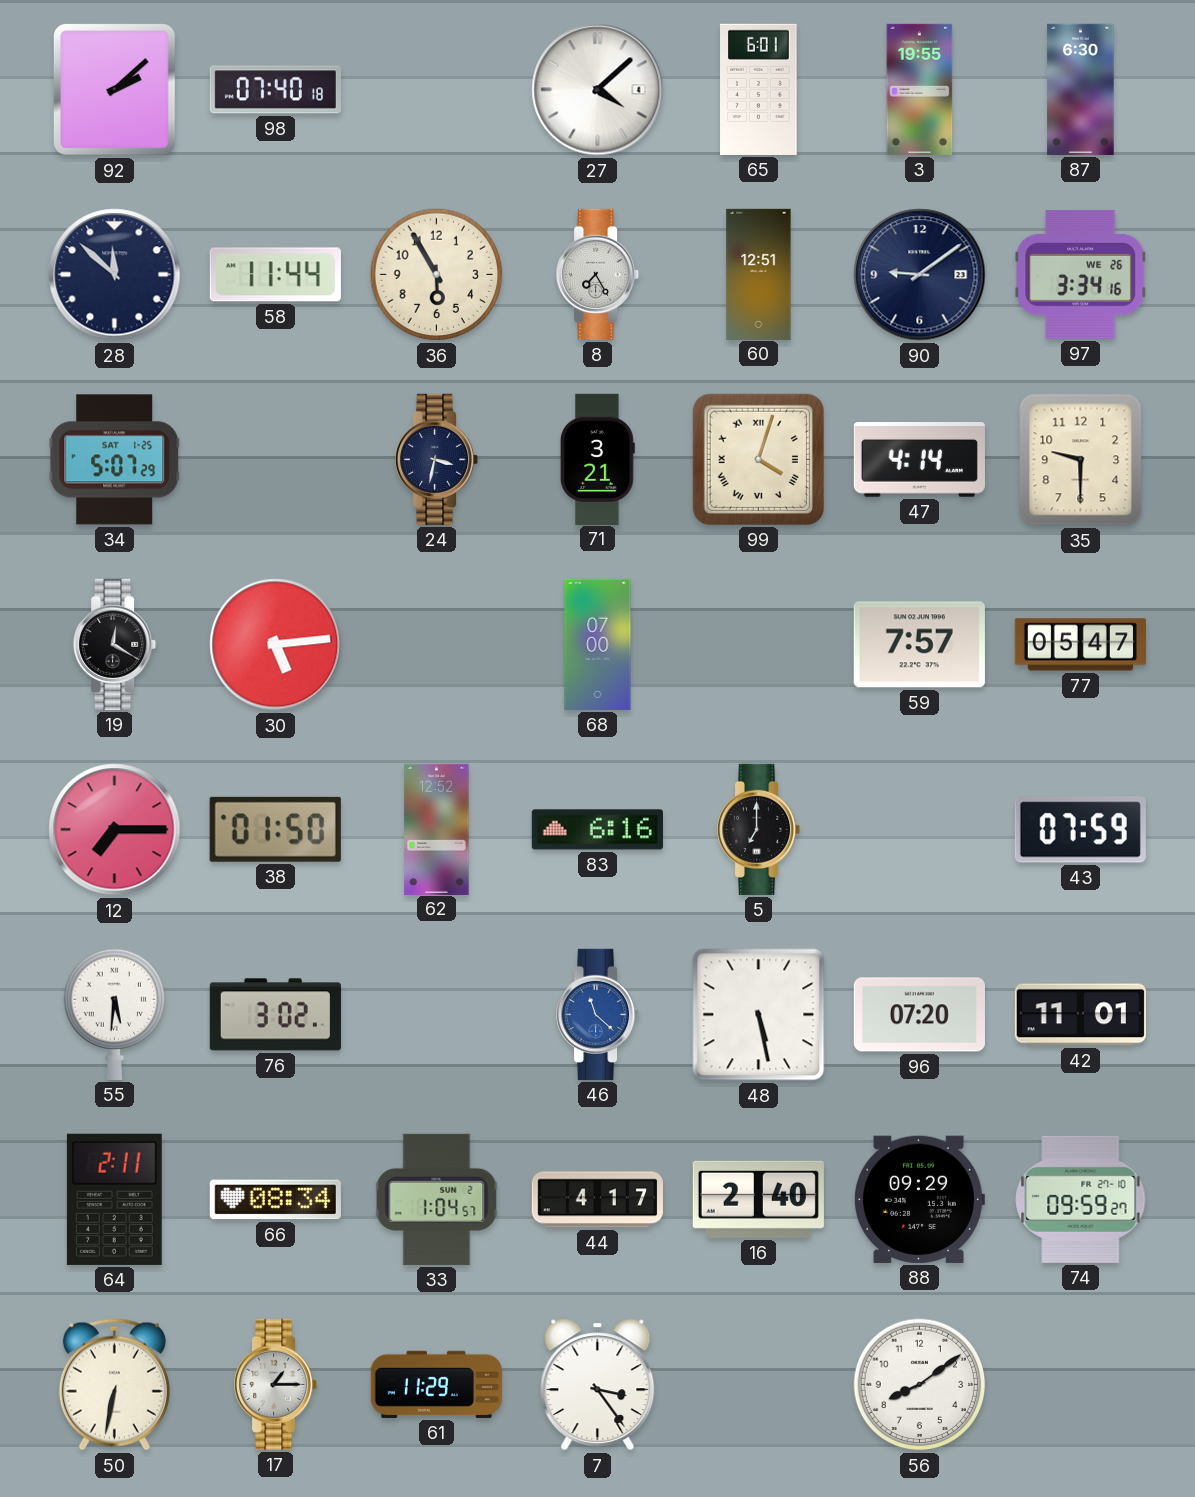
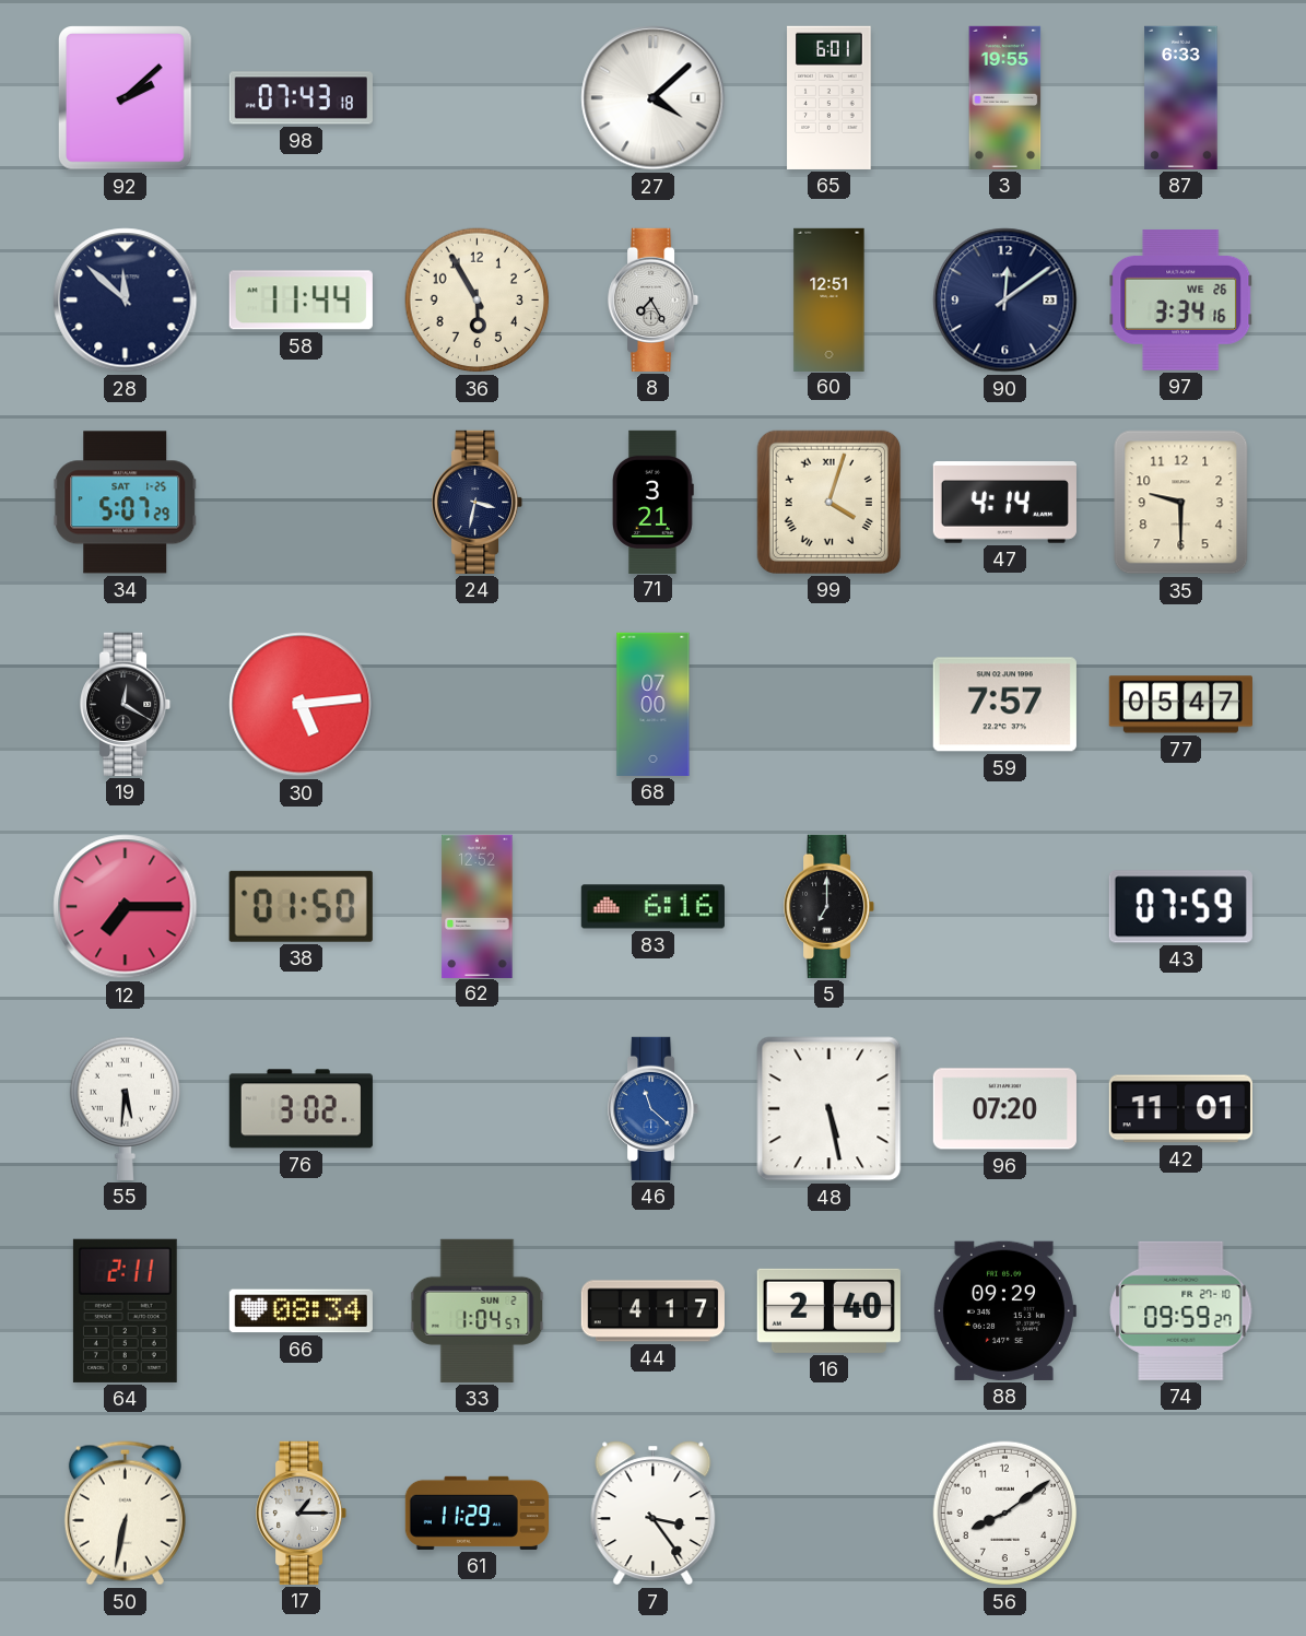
98: 07:40 -> 07:43
87: 6:30 -> 6:33
90: 9:09 -> 12:09
